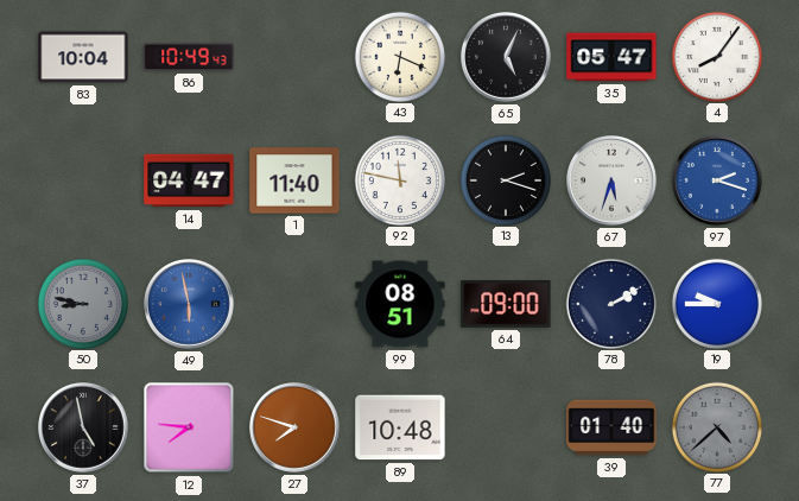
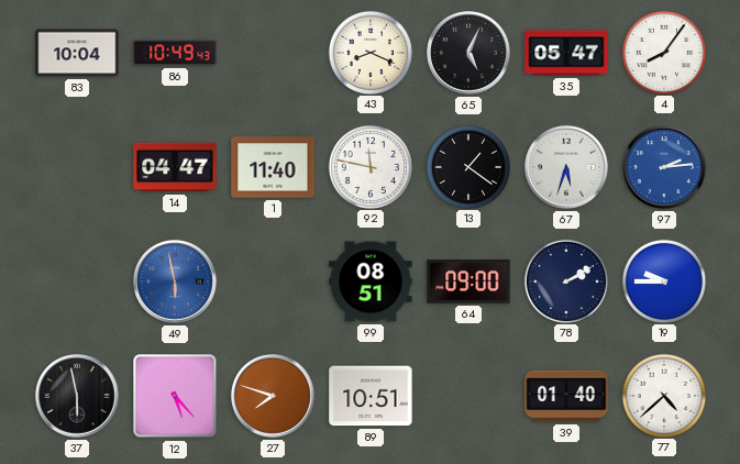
43: 6:19 -> 8:19
13: 2:18 -> 1:21
97: 2:18 -> 2:14
50: 8:47 -> none
37: 4:58 -> 5:58
12: 7:46 -> 5:23
89: 10:48 -> 10:51
77 dial: grey -> white
